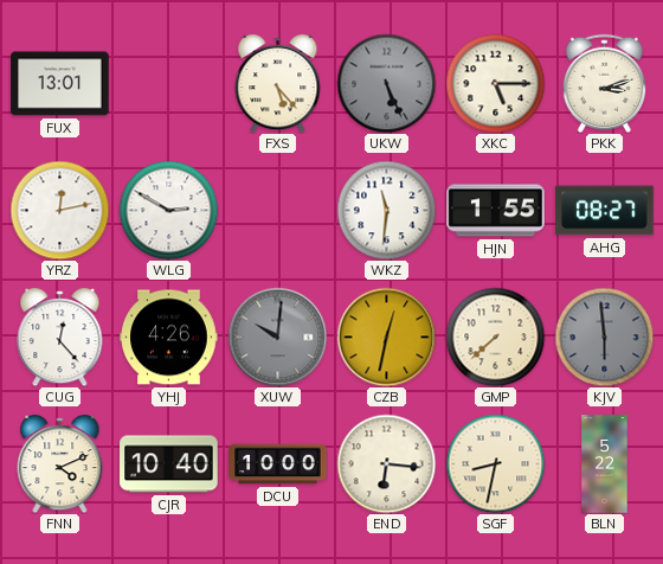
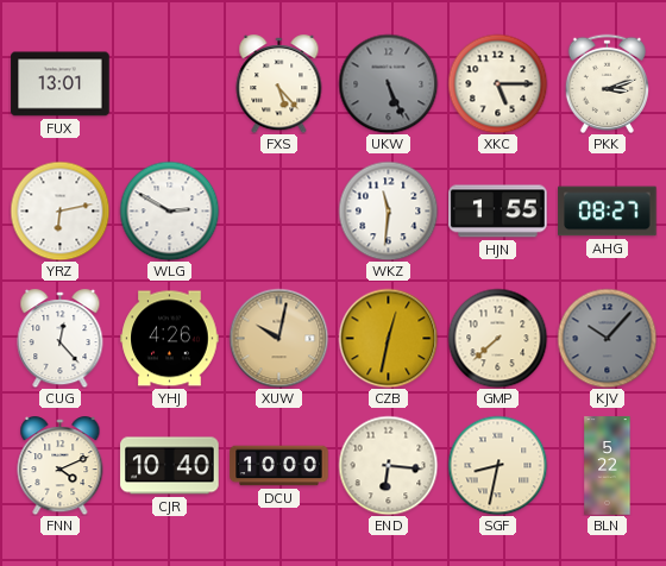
YRZ: 12:13 -> 6:13
XUW: 10:01 -> 10:02
XUW dial: grey -> champagne
KJV: 5:59 -> 10:07
